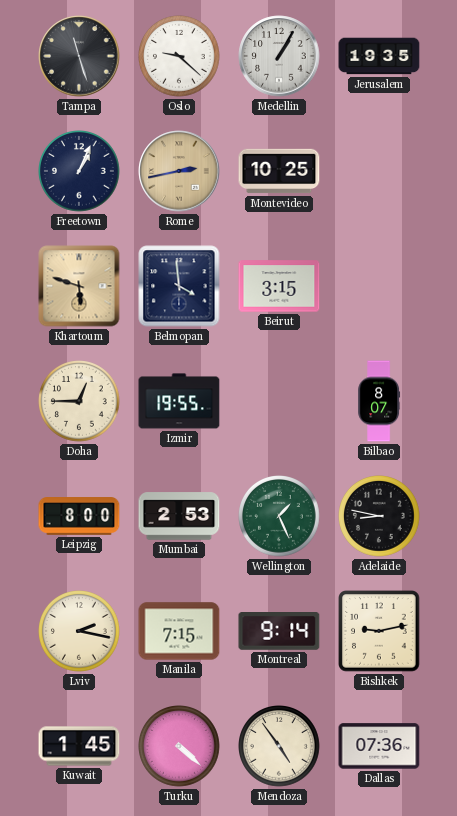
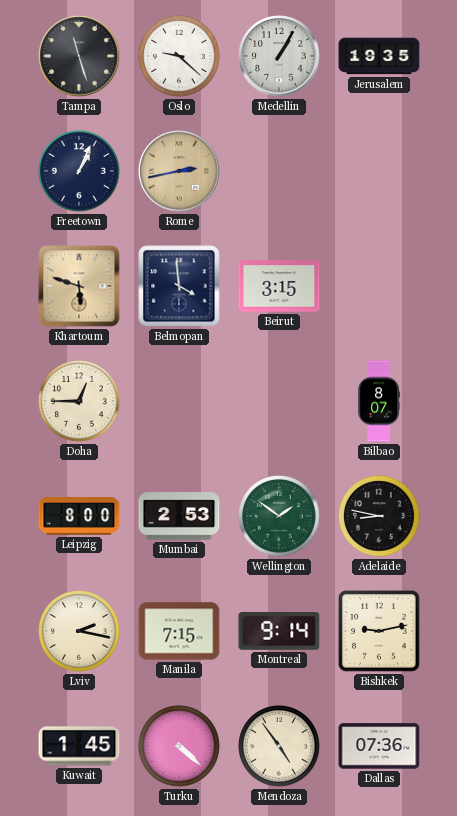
Montevideo: 10:25 -> none
Izmir: 19:55 -> none
Wellington: 1:26 -> 1:51
